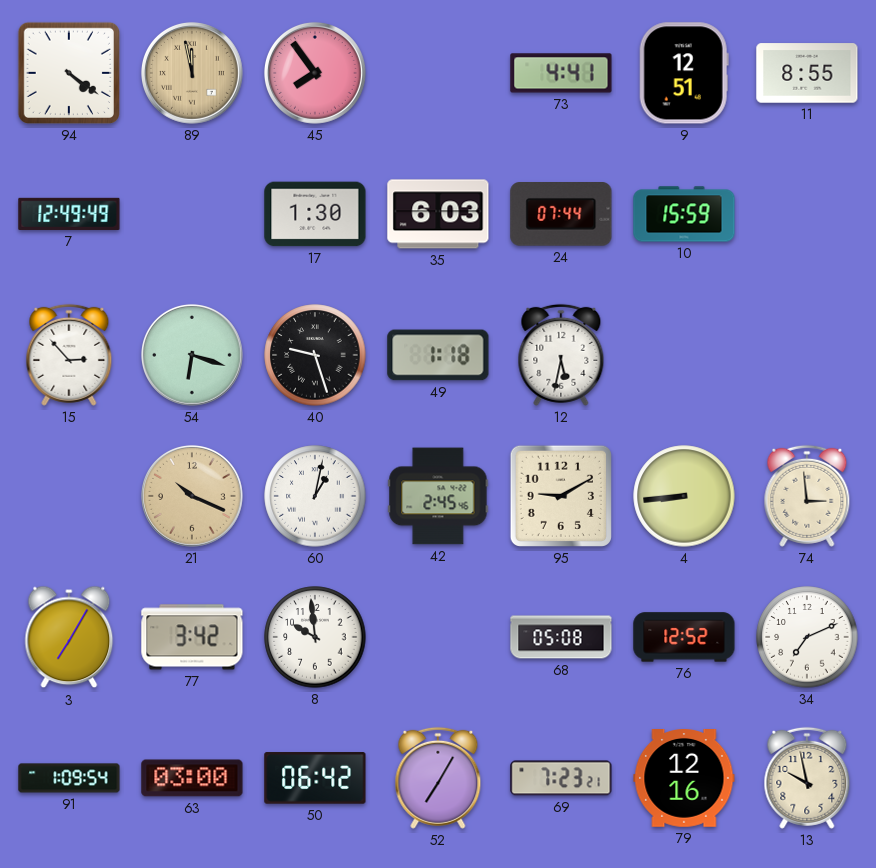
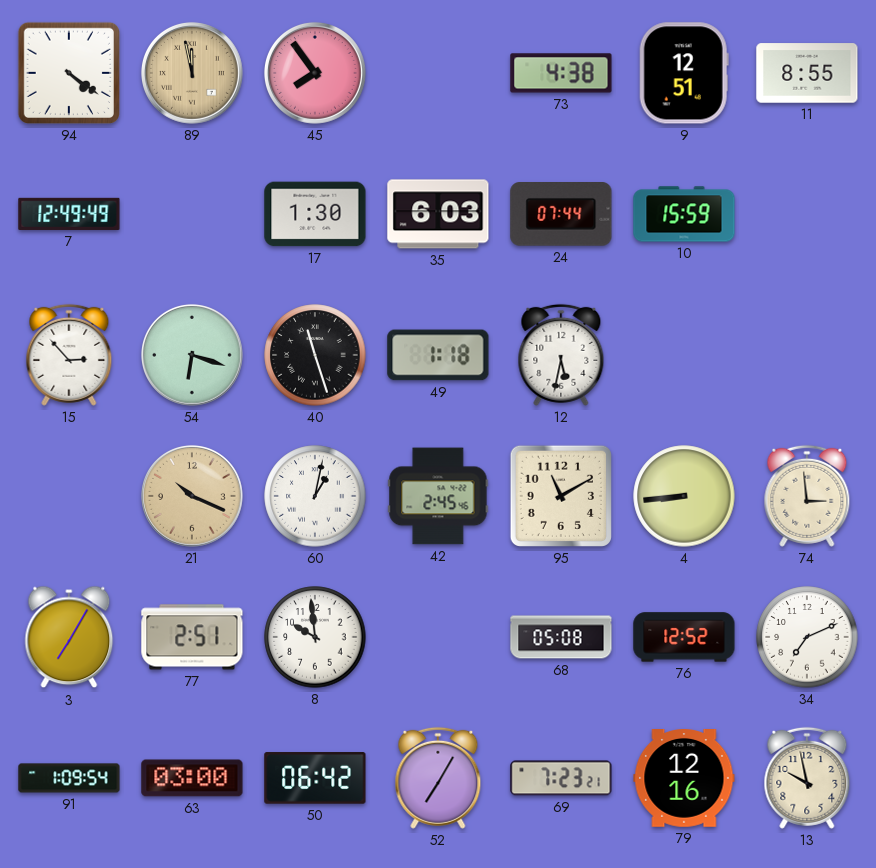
73: 4:41 -> 4:38
40: 9:27 -> 11:27
95: 9:10 -> 11:10
77: 3:42 -> 2:51
